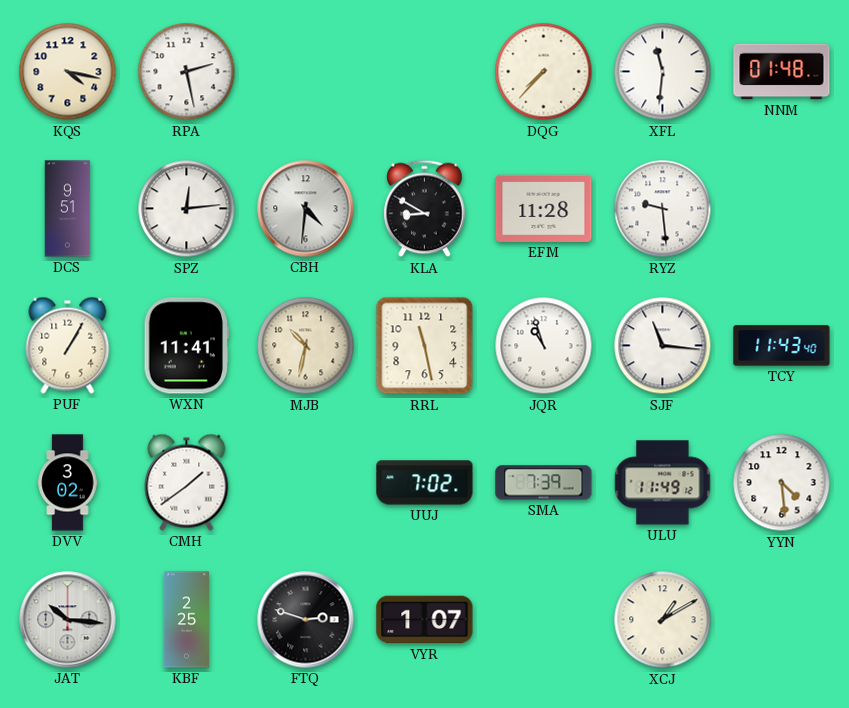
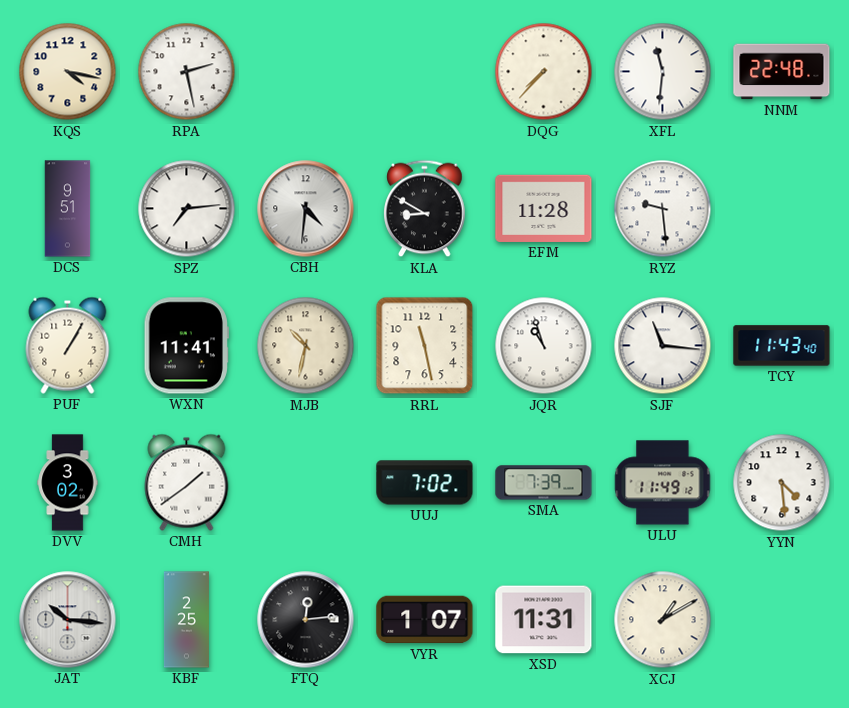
NNM: 01:48 -> 22:48
SPZ: 12:14 -> 7:14
FTQ: 2:48 -> 12:14
XSD: none -> 11:31
